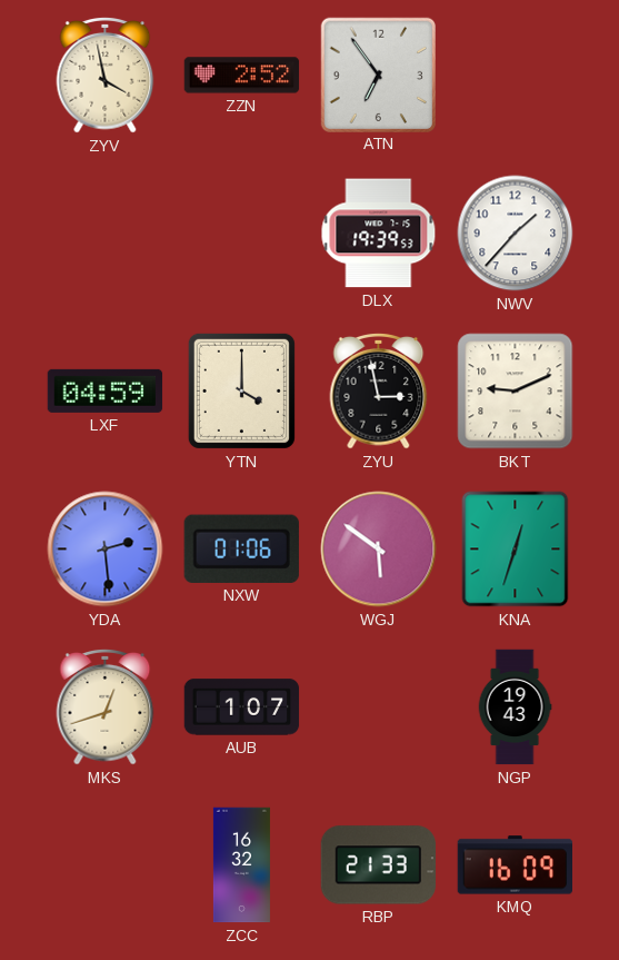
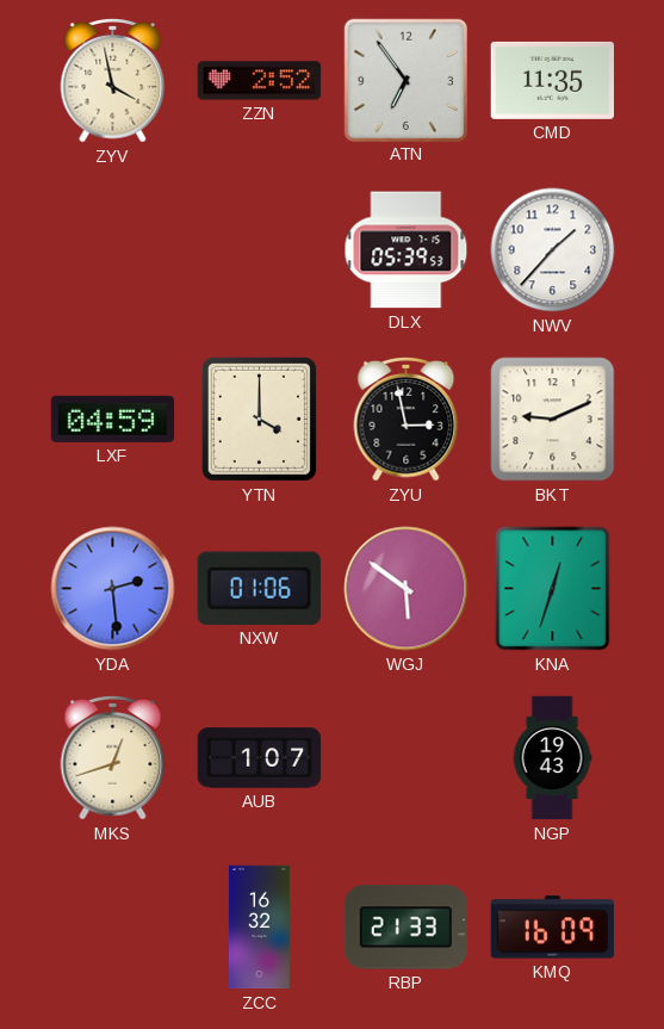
CMD: none -> 11:35
DLX: 19:39 -> 05:39
